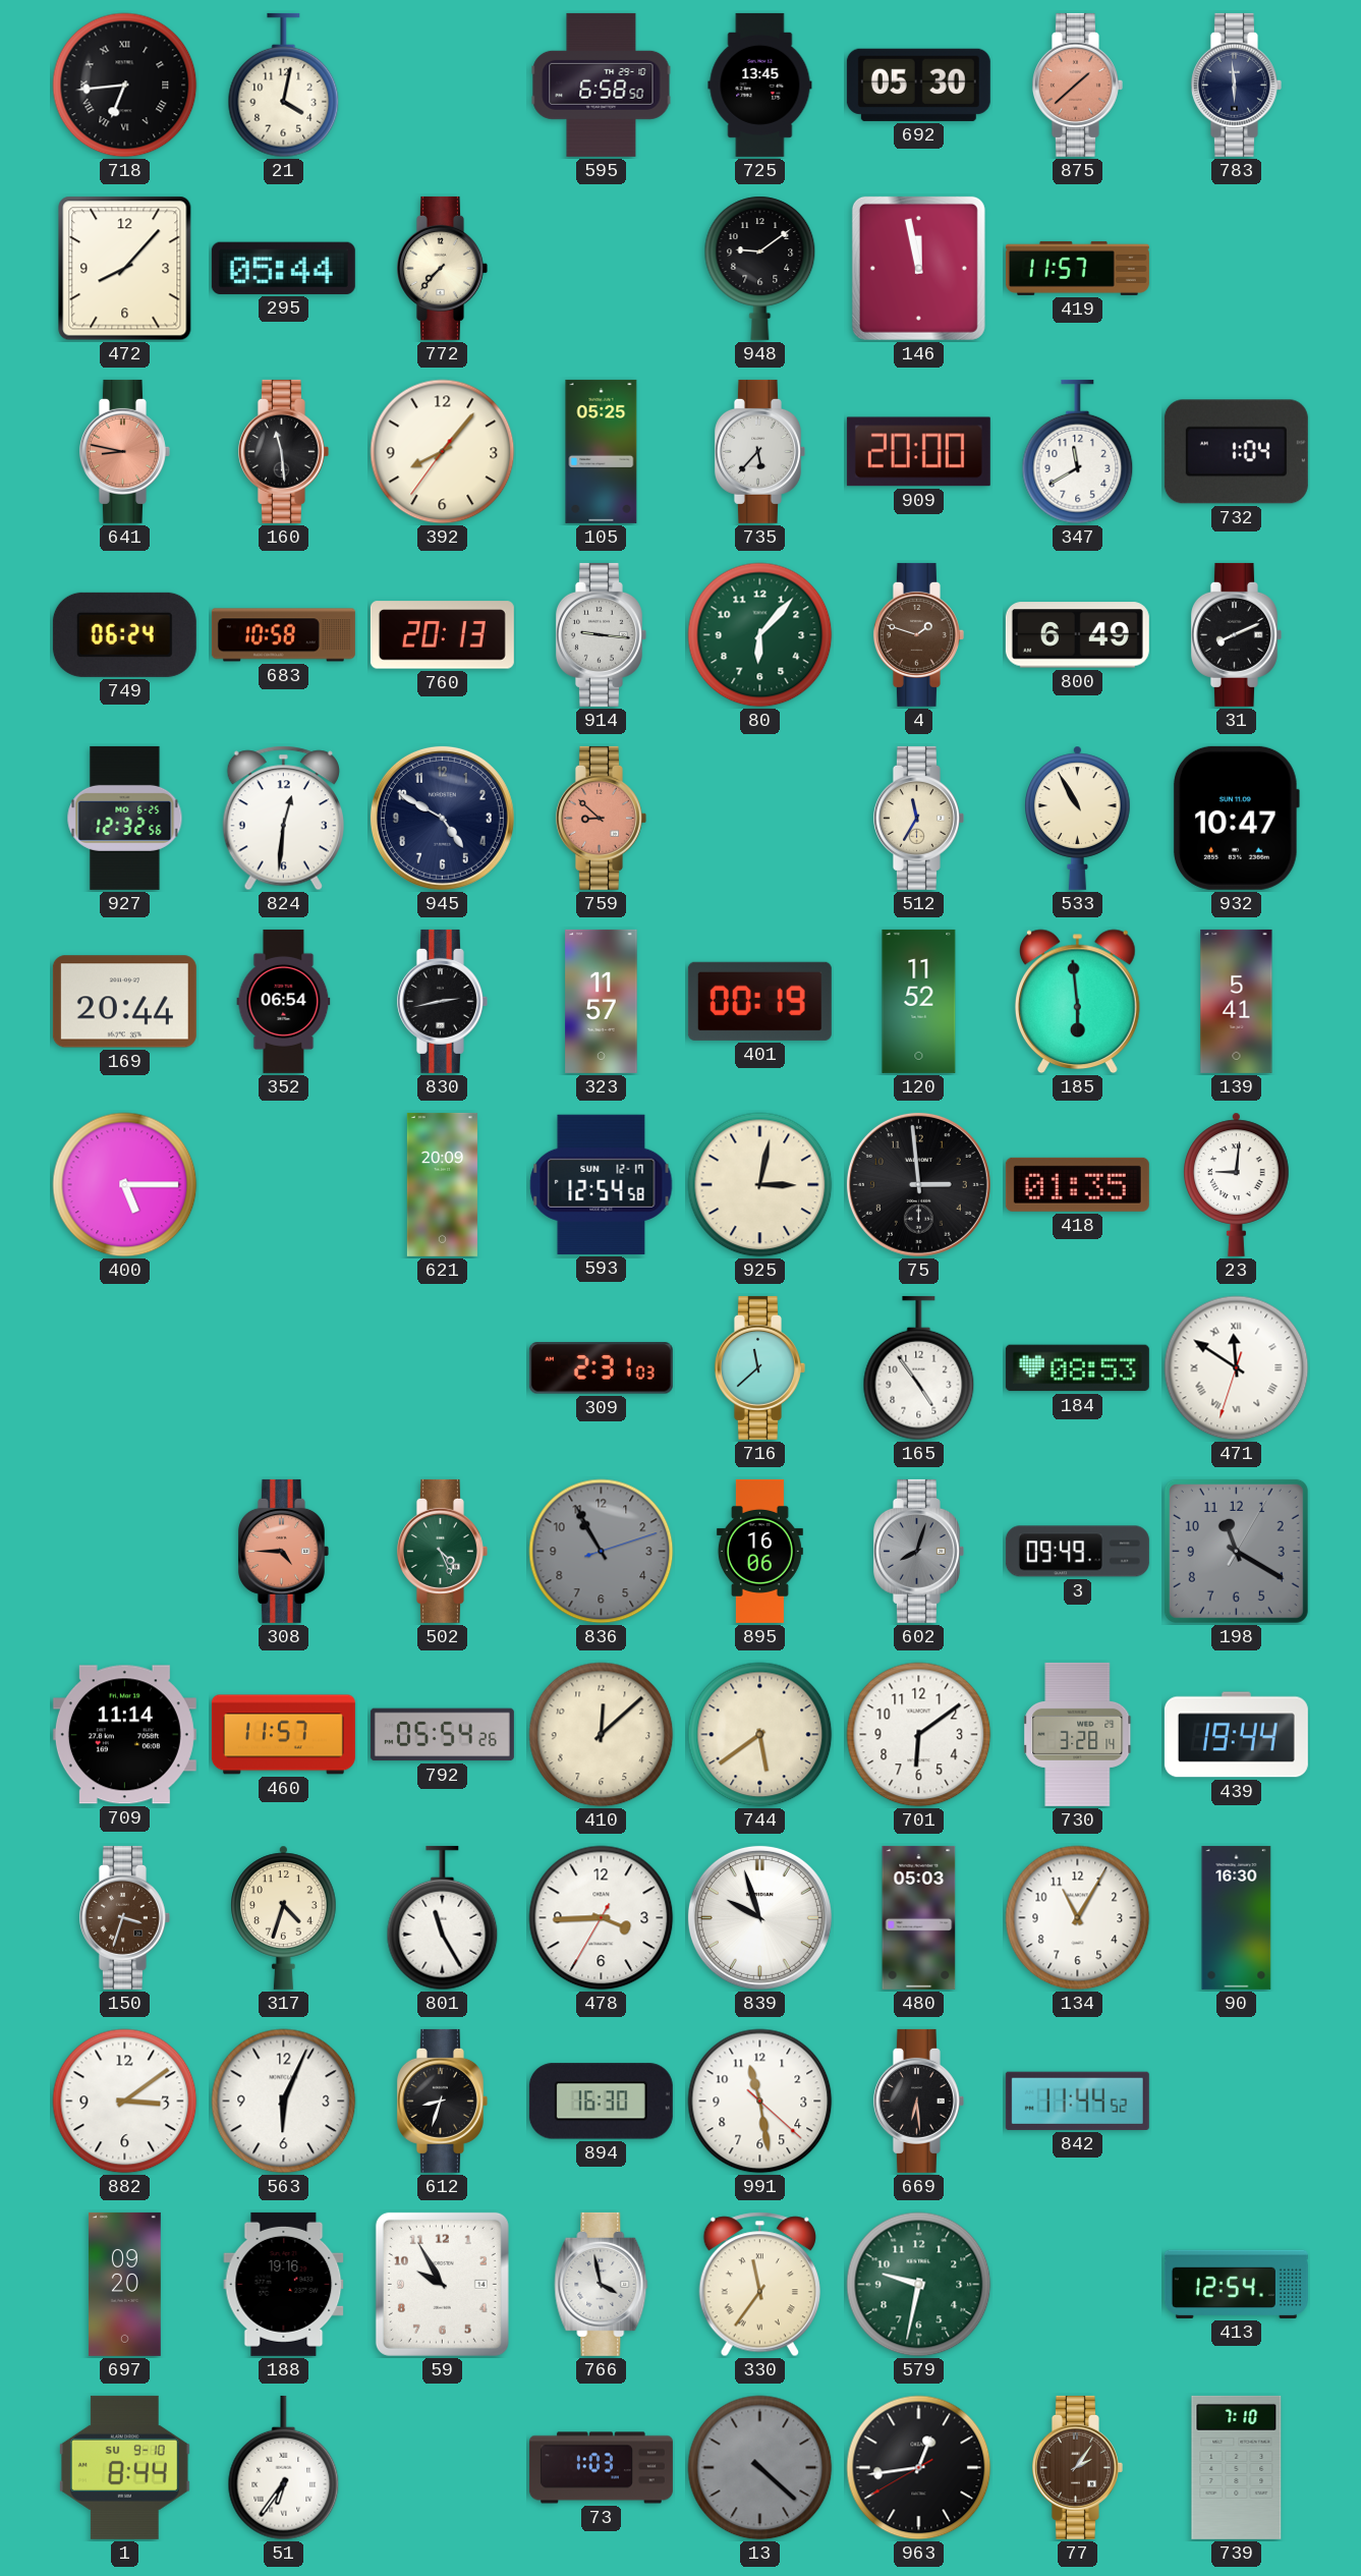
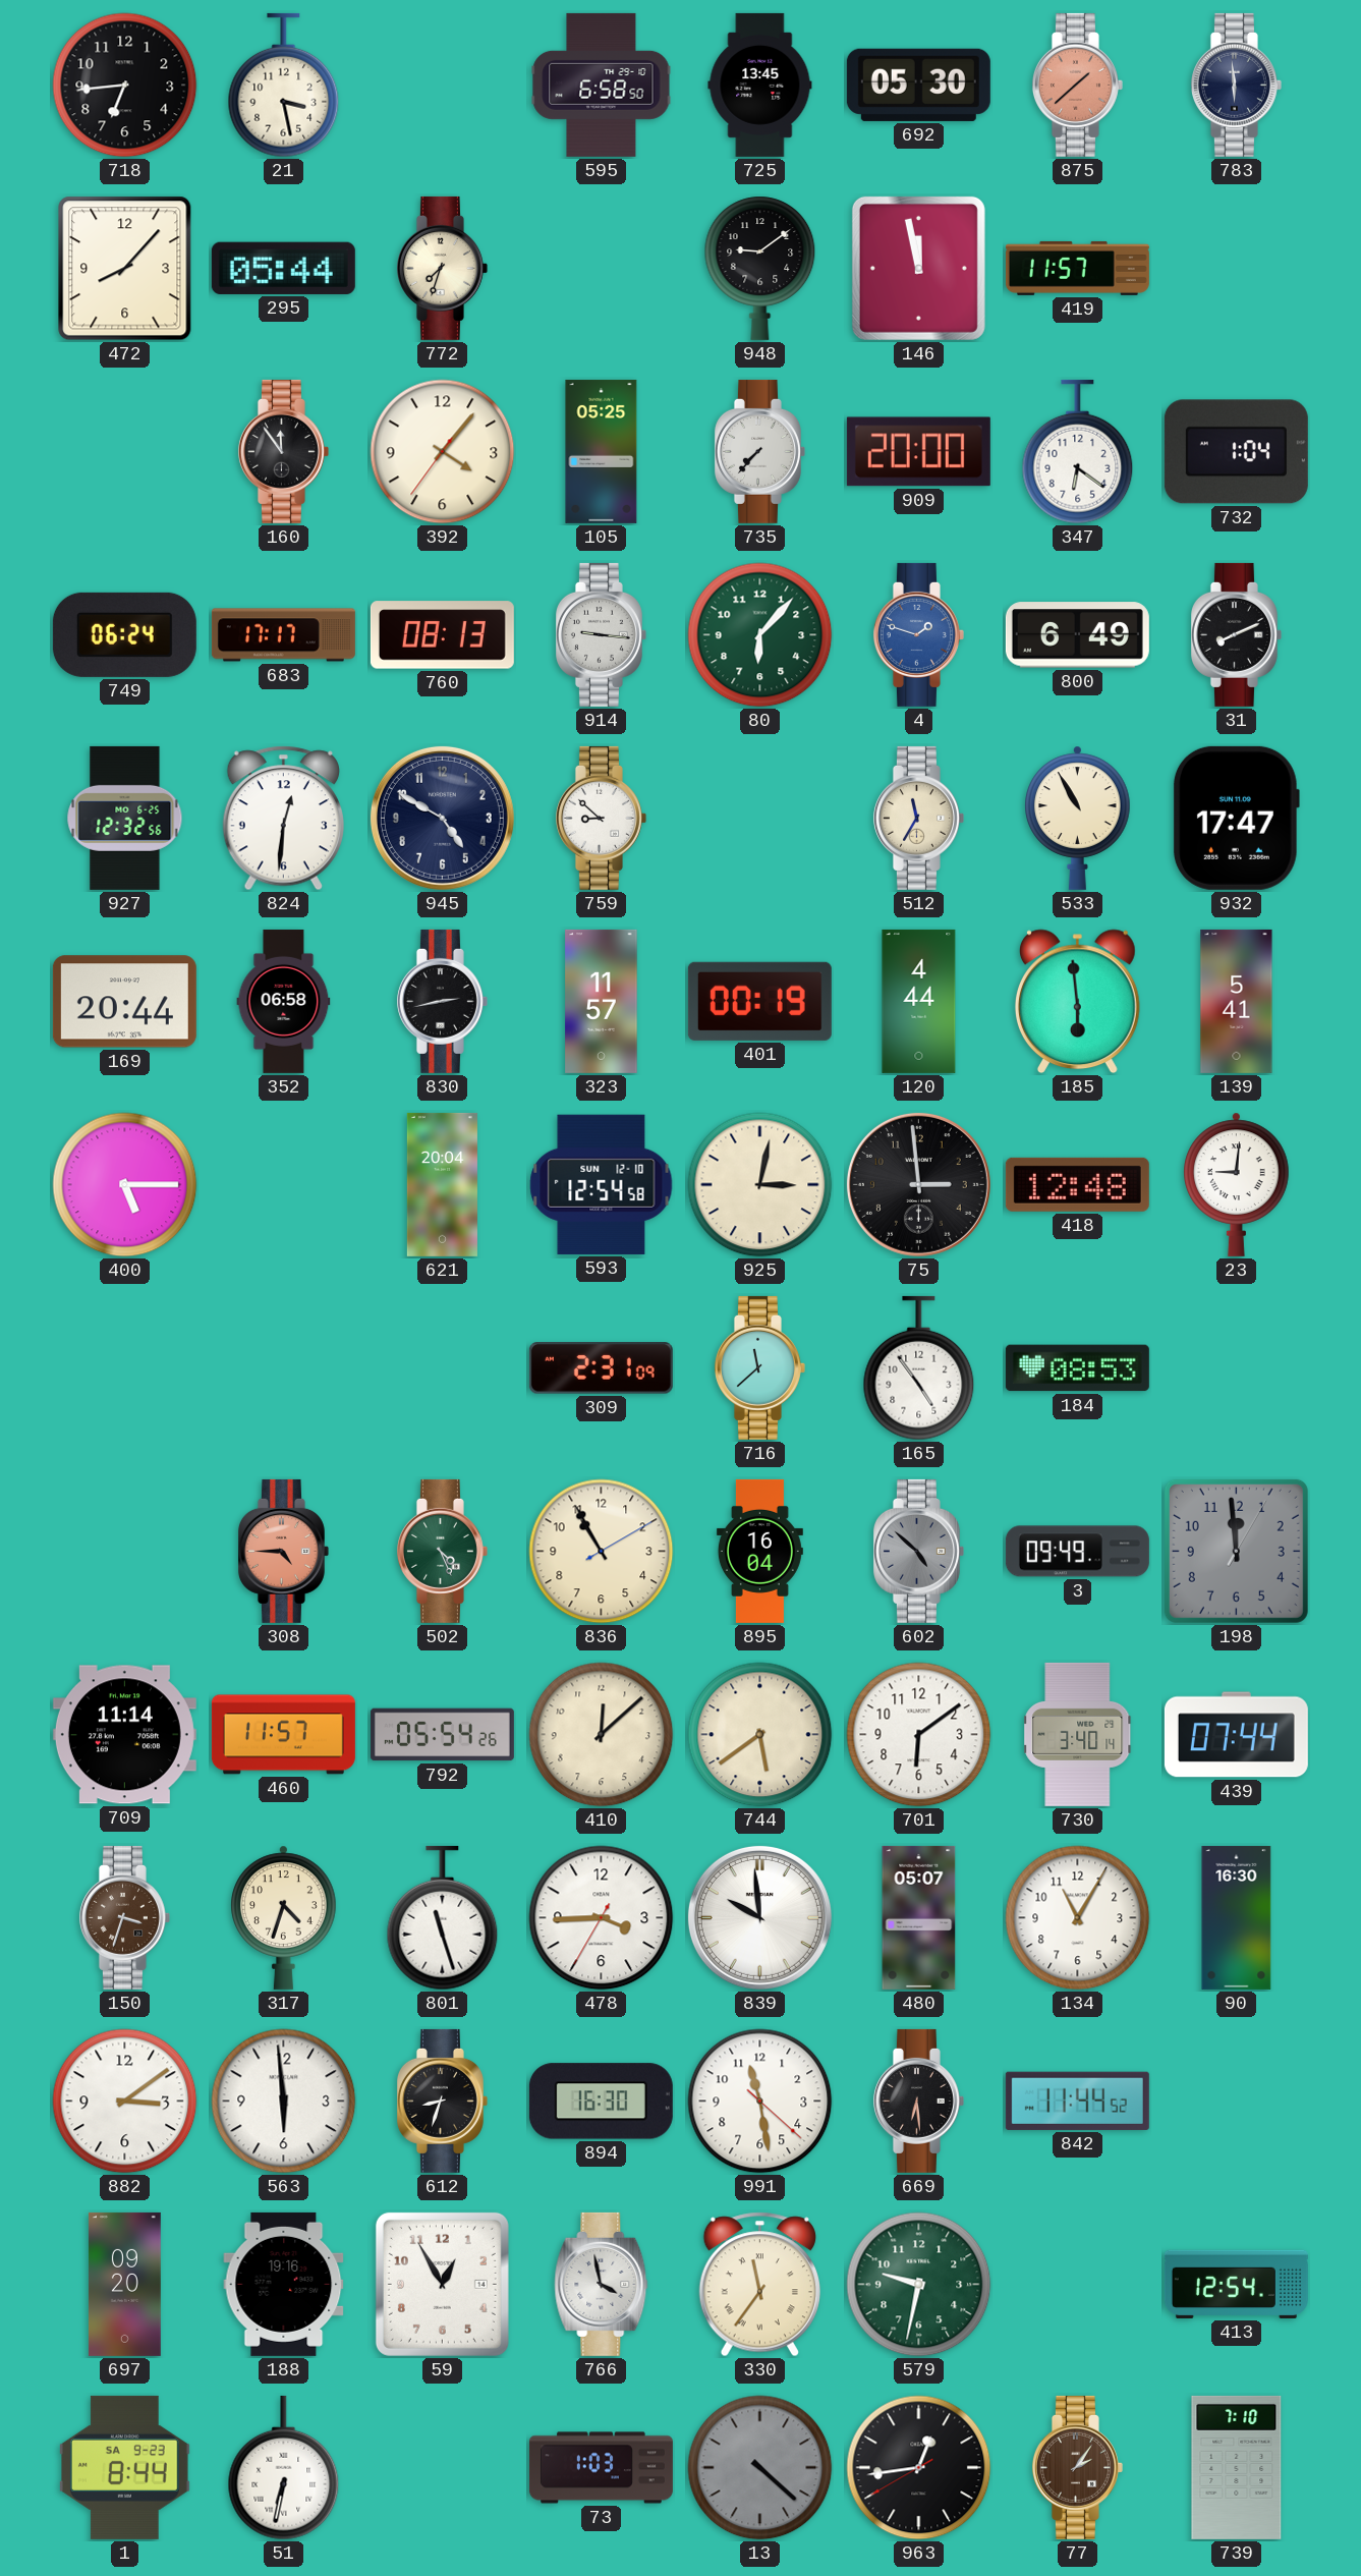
718 numerals: Roman -> Arabic
21: 4:02 -> 3:28
772: 7:37 -> 7:33
641: 8:47 -> none
160: 11:29 -> 11:54
392: 8:06 -> 4:06
735: 5:37 -> 7:37
347: 11:40 -> 6:21
683: 10:58 -> 17:17
760: 20:13 -> 08:13
4 dial: brown -> blue
759 dial: salmon -> white
932: 10:47 -> 17:47
352: 06:54 -> 06:58
120: 11:52 -> 4:44
621: 20:09 -> 20:04
593 date: SUN 12-17 -> SUN 12-10
418: 01:35 -> 12:48
309: 2:31:03 -> 2:31:09
471: 11:50 -> none
836: 10:55:12 -> 10:55:10
836 dial: grey -> cream
895: 16:06 -> 16:04
602: 8:03 -> 4:52
198: 11:20 -> 11:59
730: 3:28 -> 3:40
439: 19:44 -> 07:44
801: 11:25 -> 11:27
839: 9:57 -> 9:59
480: 05:03 -> 05:07
563: 6:04 -> 5:59
59: 9:55 -> 12:55
1 date: SU 9-10 -> SA 9-23
51: 6:36 -> 6:32
